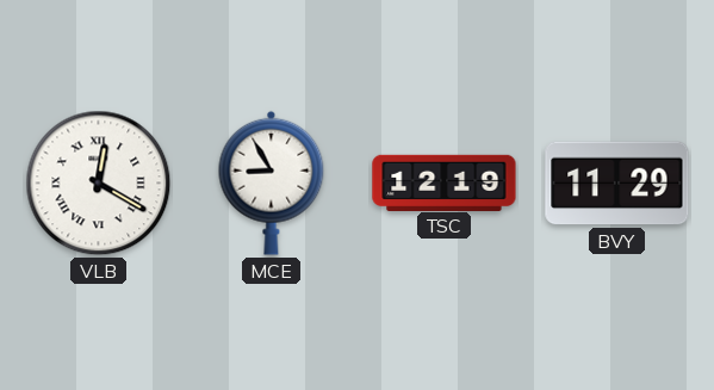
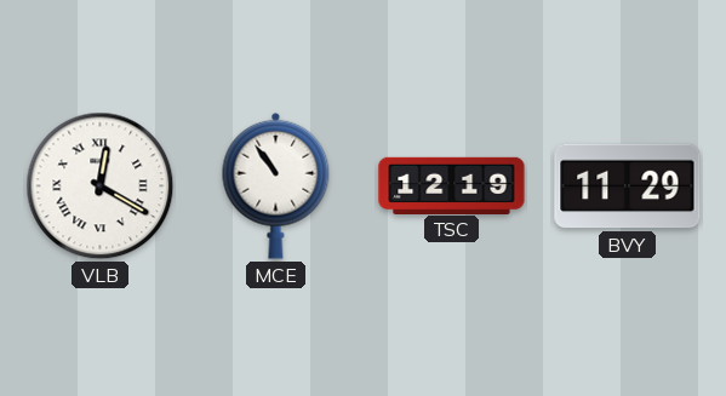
MCE: 8:55 -> 10:54
